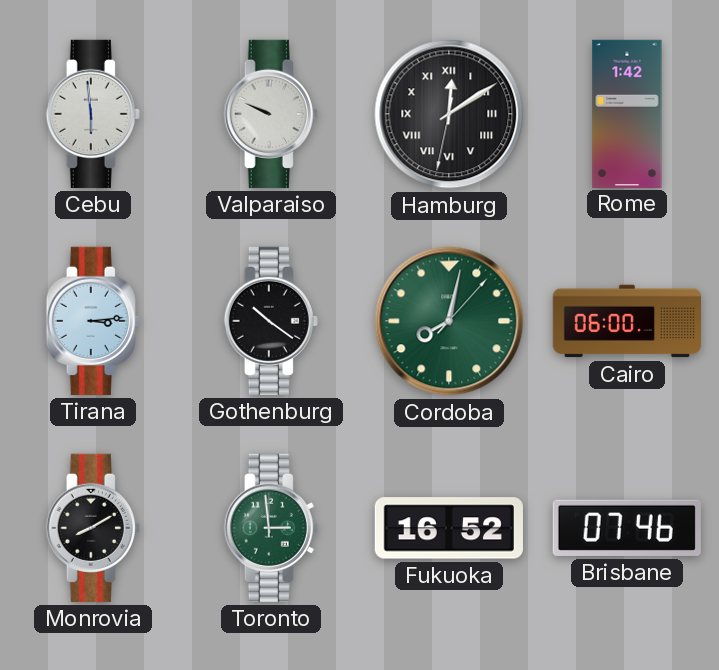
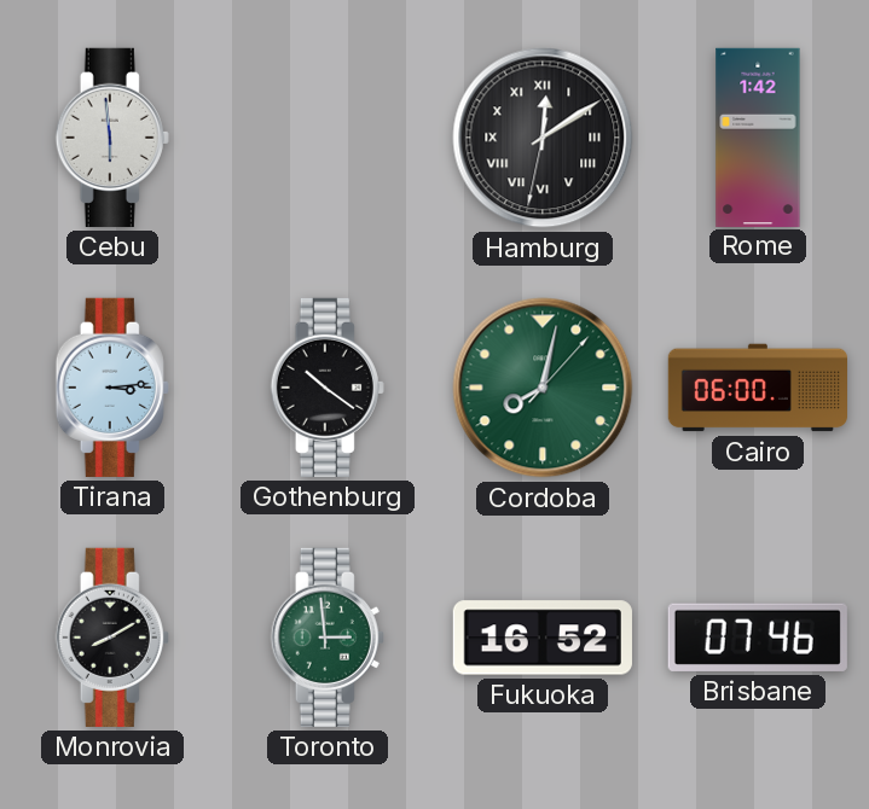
Valparaiso: 9:49 -> none
